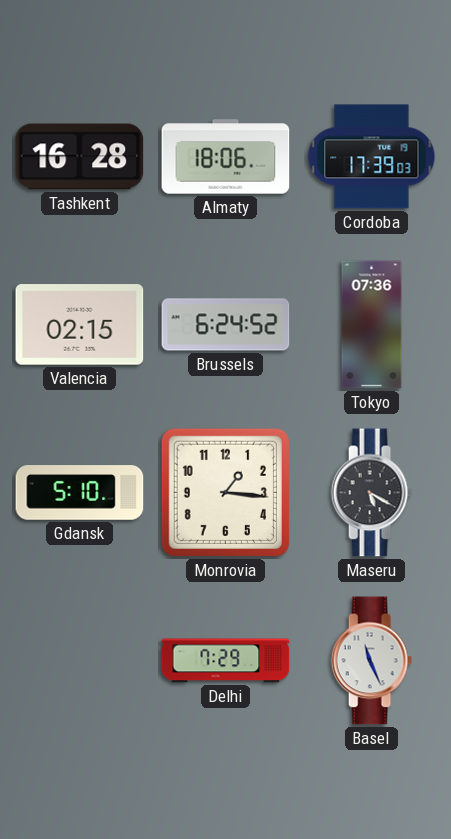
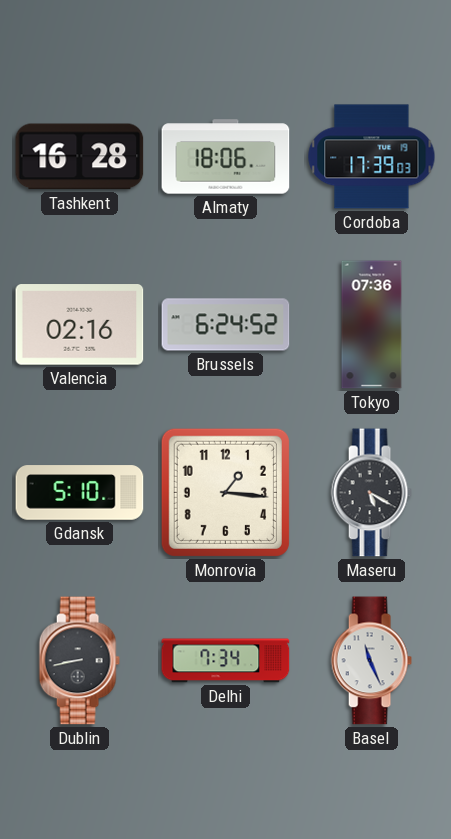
Valencia: 02:15 -> 02:16
Dublin: none -> 8:43
Delhi: 7:29 -> 7:34
